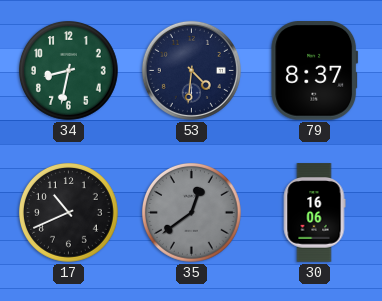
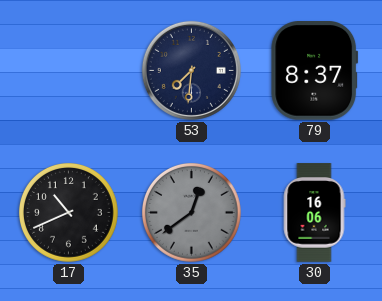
34: 8:32 -> none
53: 4:31 -> 7:31
